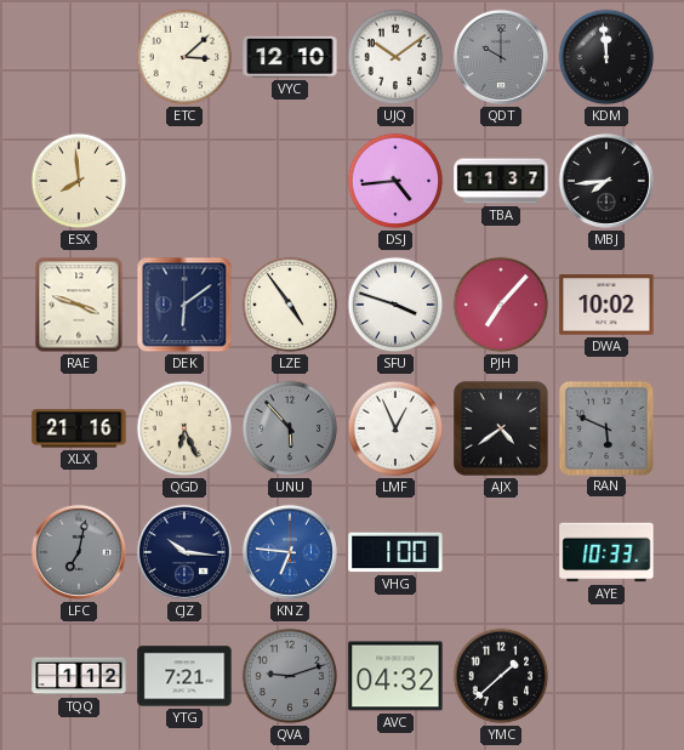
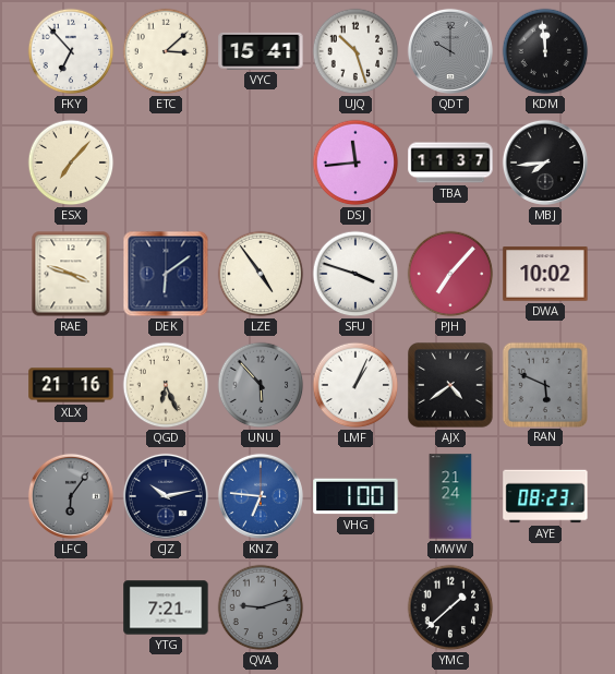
FKY: none -> 6:53
VYC: 12:10 -> 15:41
UJQ: 10:09 -> 10:27
ESX: 7:59 -> 7:07
DSJ: 4:44 -> 11:44
LMF: 12:56 -> 1:04
LFC: 7:02 -> 6:06
CJZ: 10:16 -> 10:13
MWW: none -> 21:24
AYE: 10:33 -> 08:23
TQQ: 1:12 -> none
AVC: 04:32 -> none
